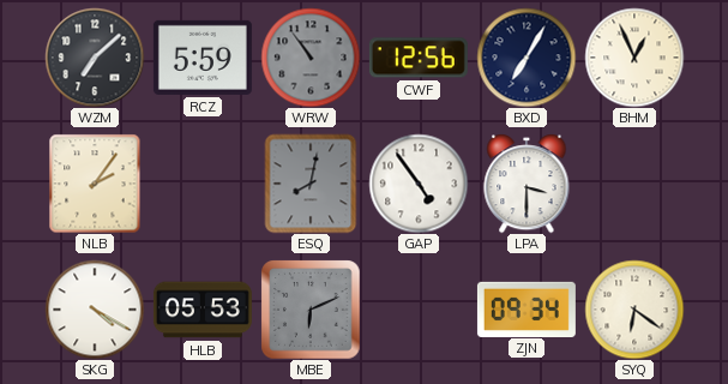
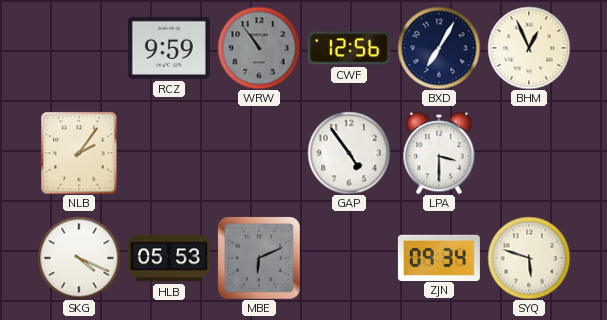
WZM: 7:08 -> none
RCZ: 5:59 -> 9:59
ESQ: 8:02 -> none
SKG: 4:20 -> 4:19
SYQ: 6:21 -> 5:48
